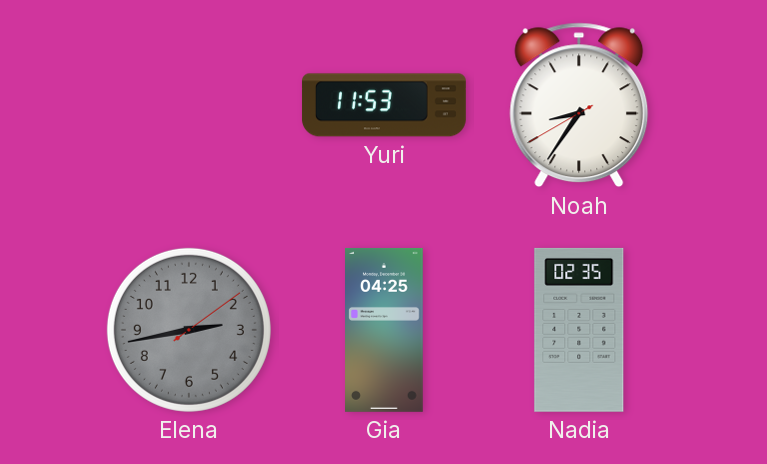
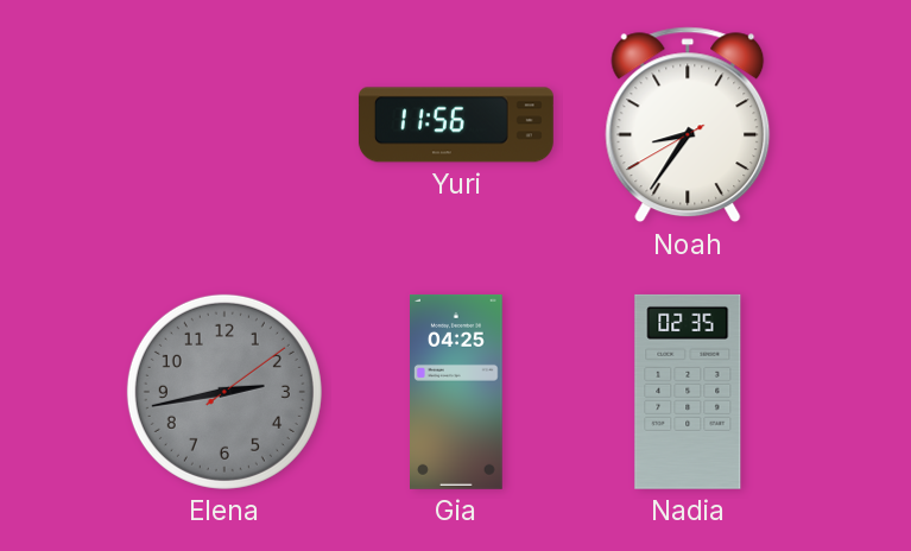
Yuri: 11:53 -> 11:56
